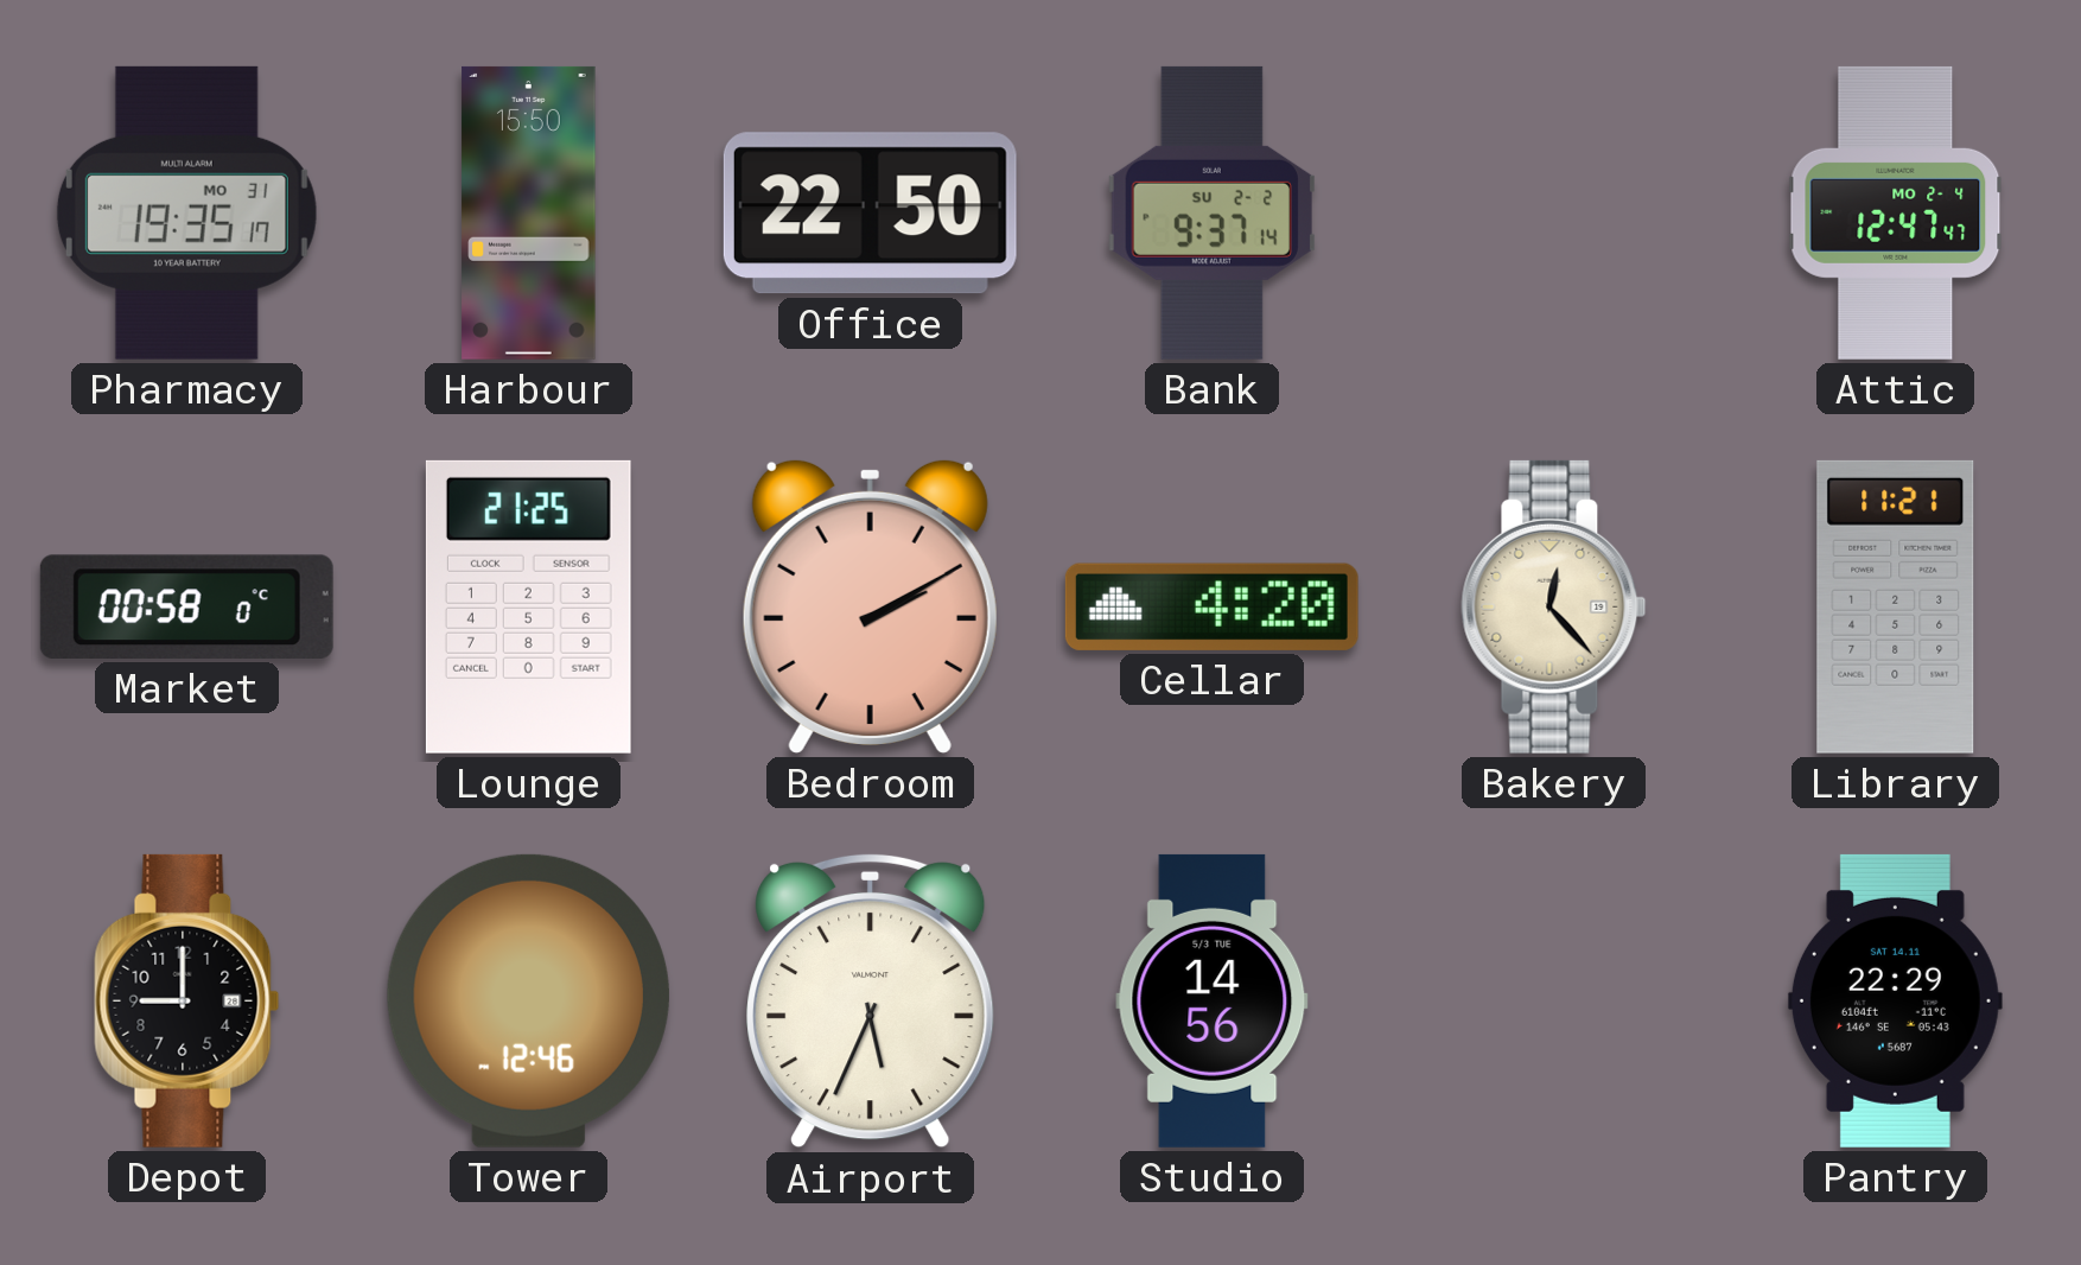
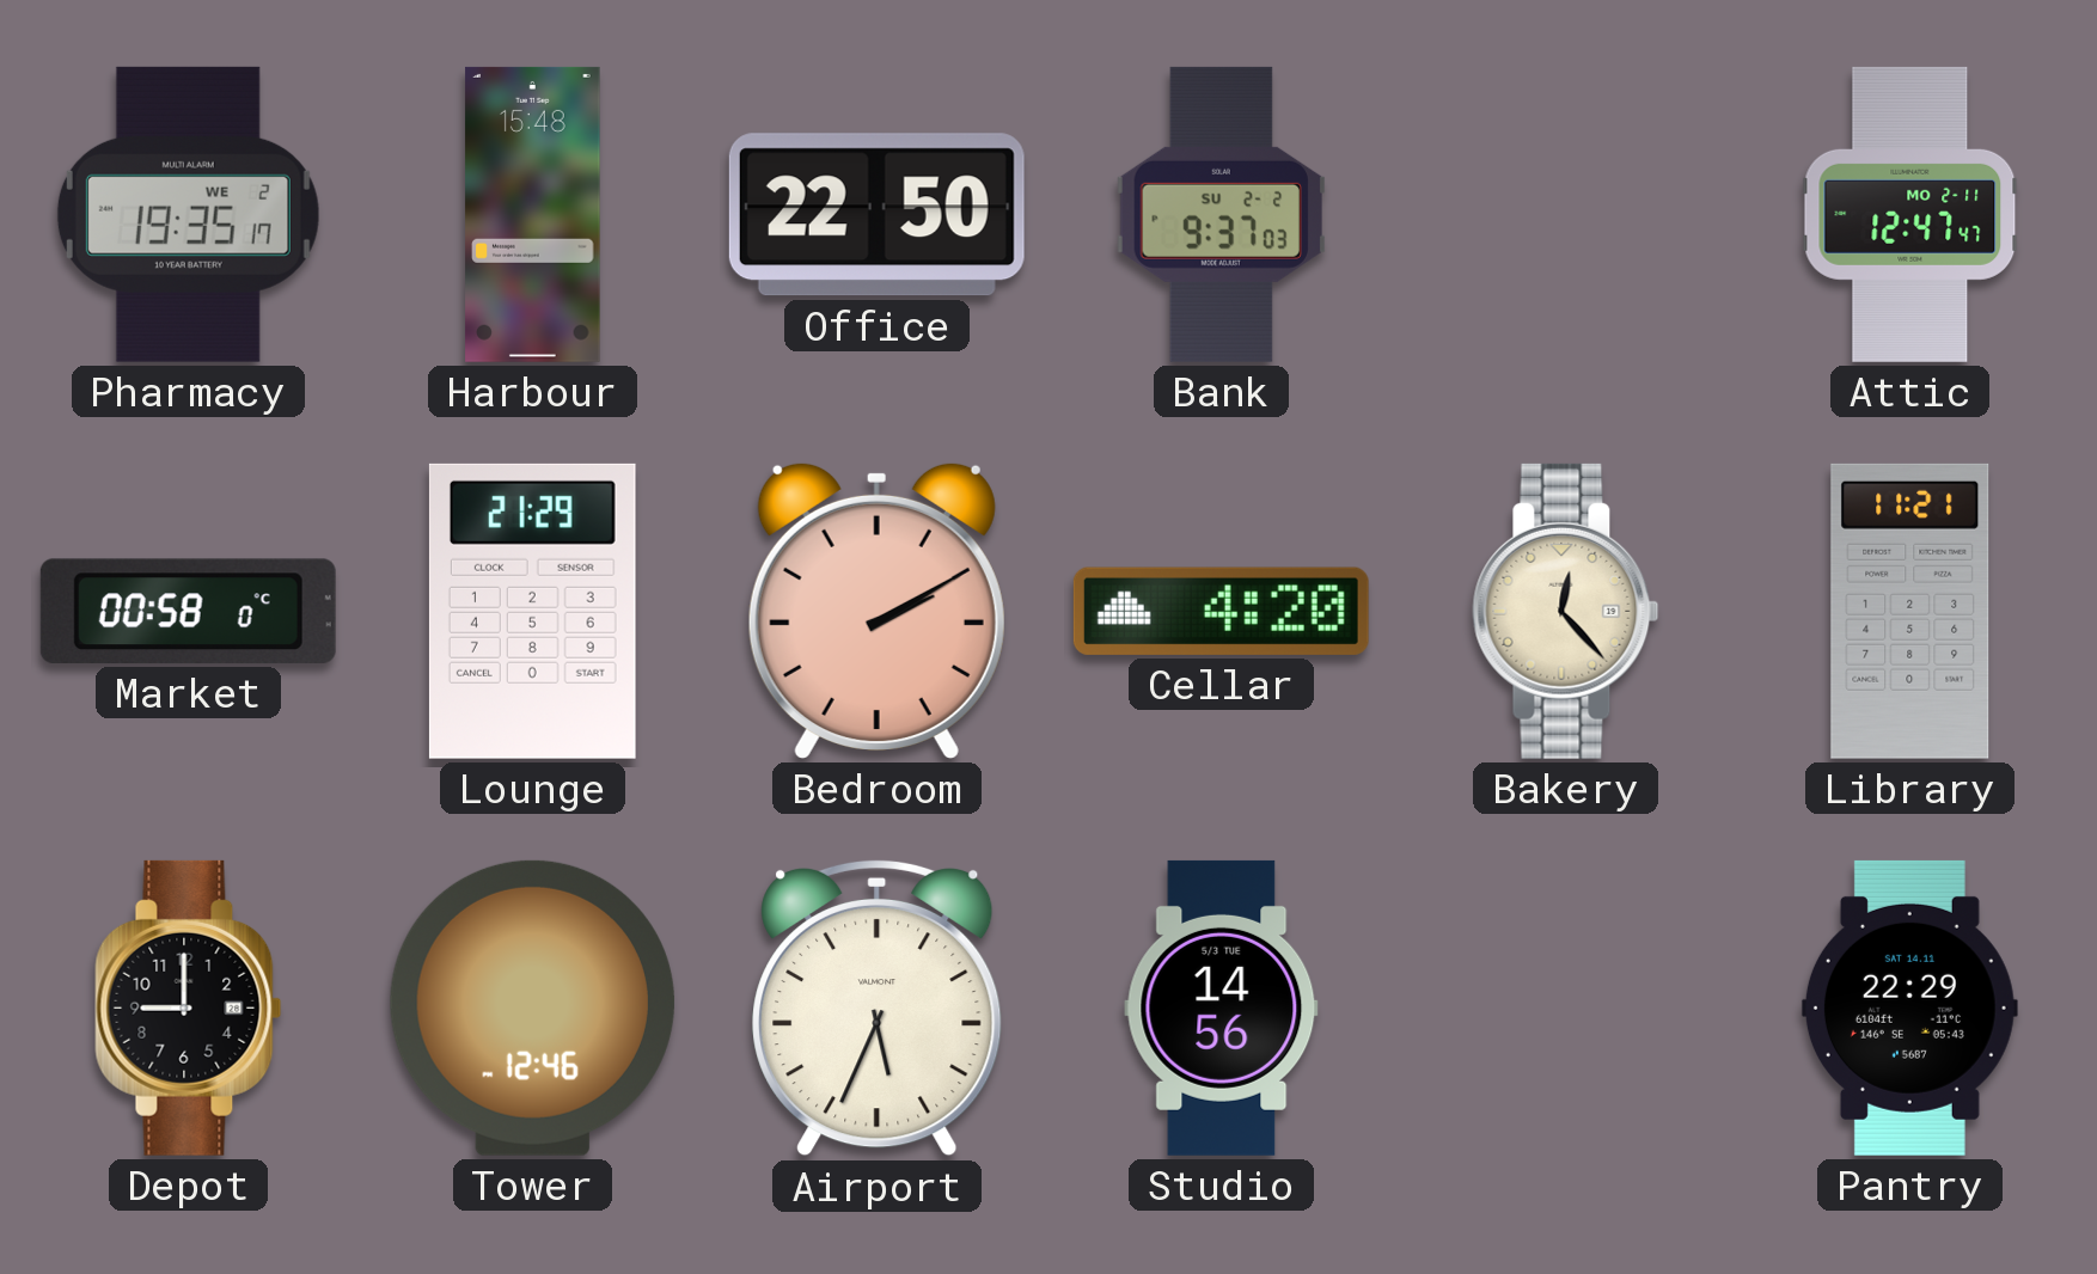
Pharmacy date: MO 31 -> WE 2
Harbour: 15:50 -> 15:48
Bank: 9:37:14 -> 9:37:03
Attic date: MO 2-4 -> MO 2-11
Lounge: 21:25 -> 21:29
